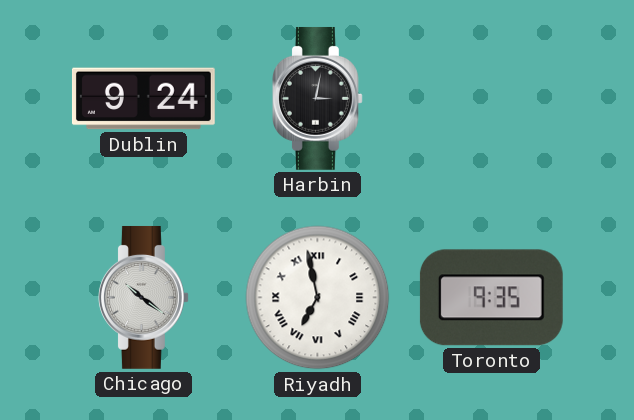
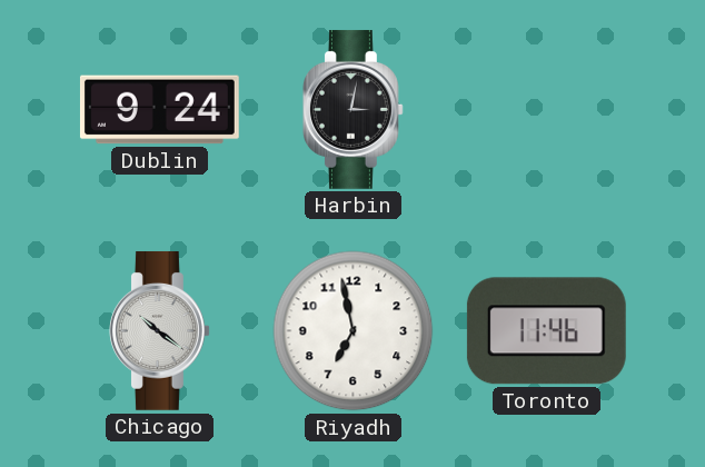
Riyadh numerals: Roman -> Arabic
Toronto: 9:35 -> 11:46
